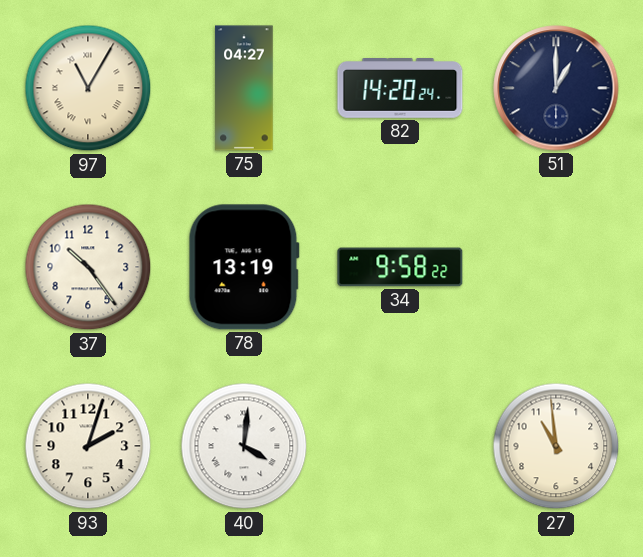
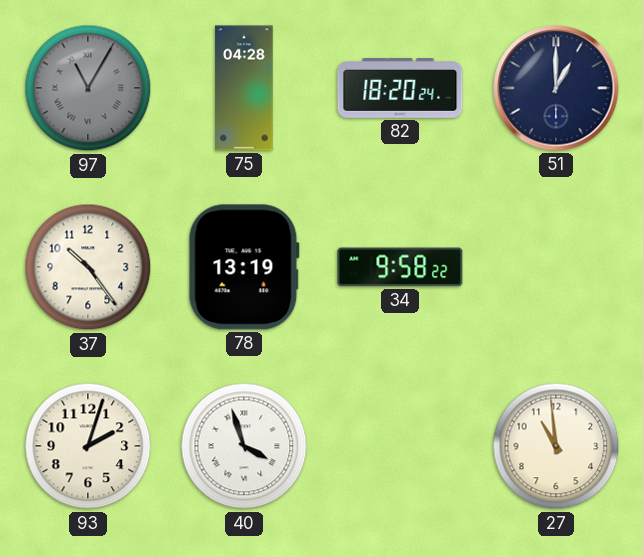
97 dial: cream -> grey
75: 04:27 -> 04:28
82: 14:20 -> 18:20
40: 4:01 -> 3:57
